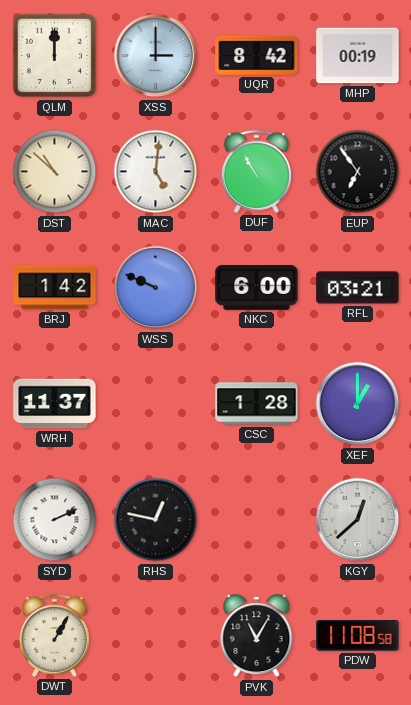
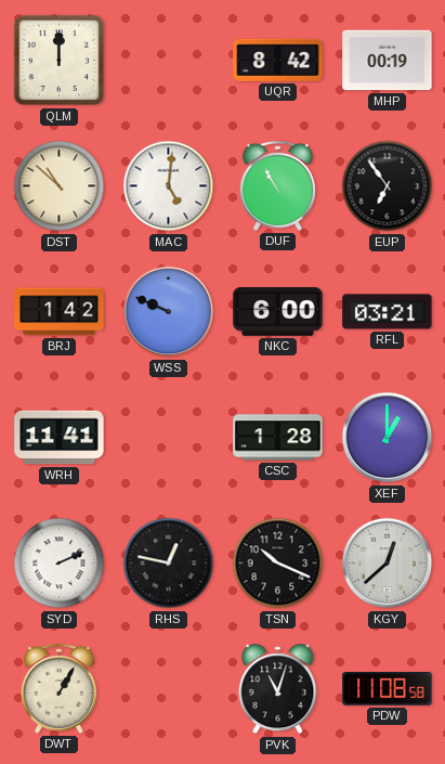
XSS: 3:00 -> none
WRH: 11:37 -> 11:41
TSN: none -> 10:19
PVK: 11:05 -> 11:03
